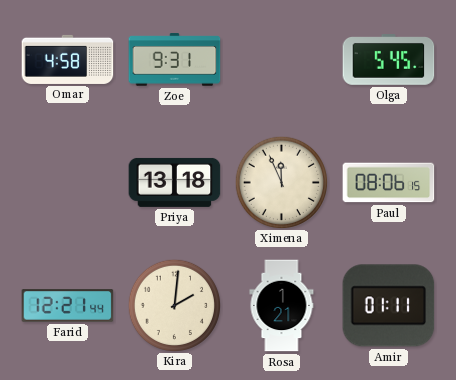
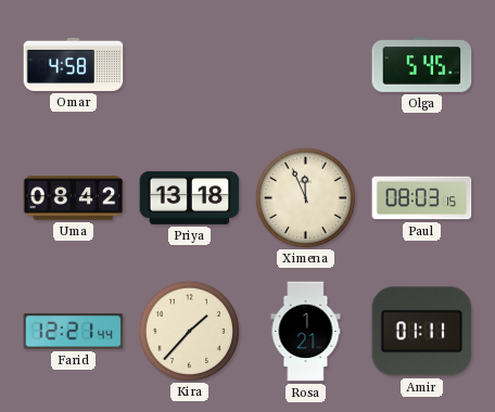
Zoe: 9:31 -> none
Uma: none -> 08:42
Paul: 08:06 -> 08:03
Kira: 2:01 -> 1:37
